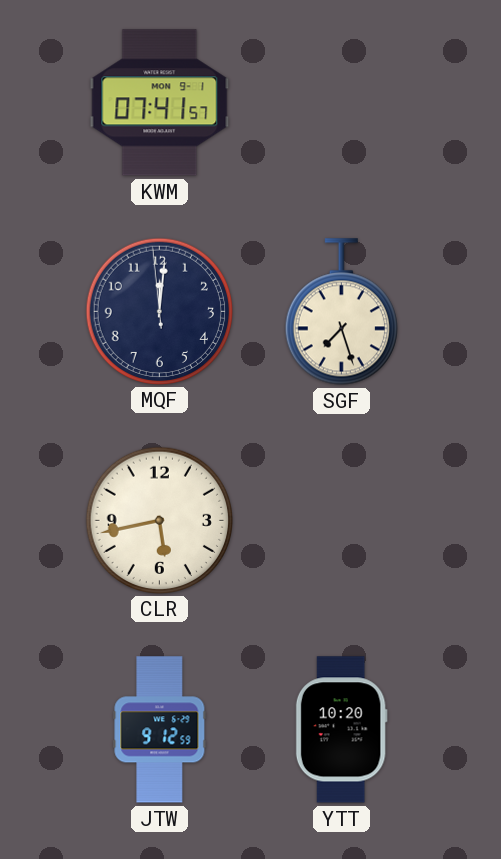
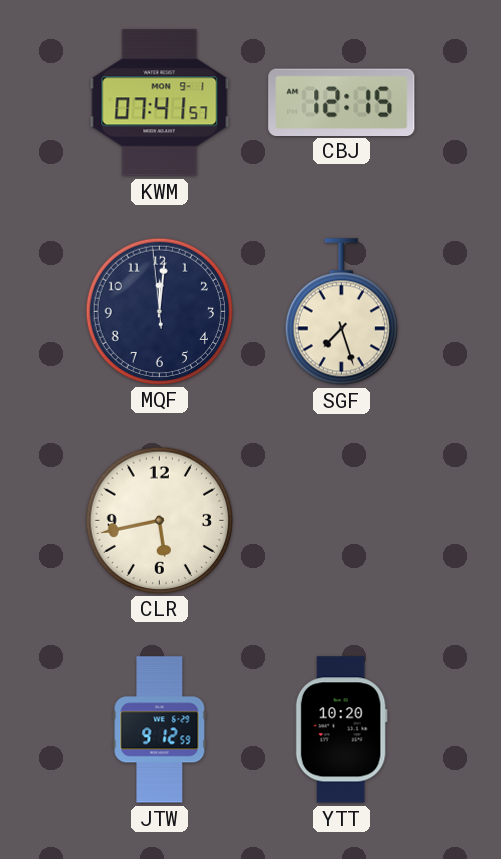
CBJ: none -> 12:15
